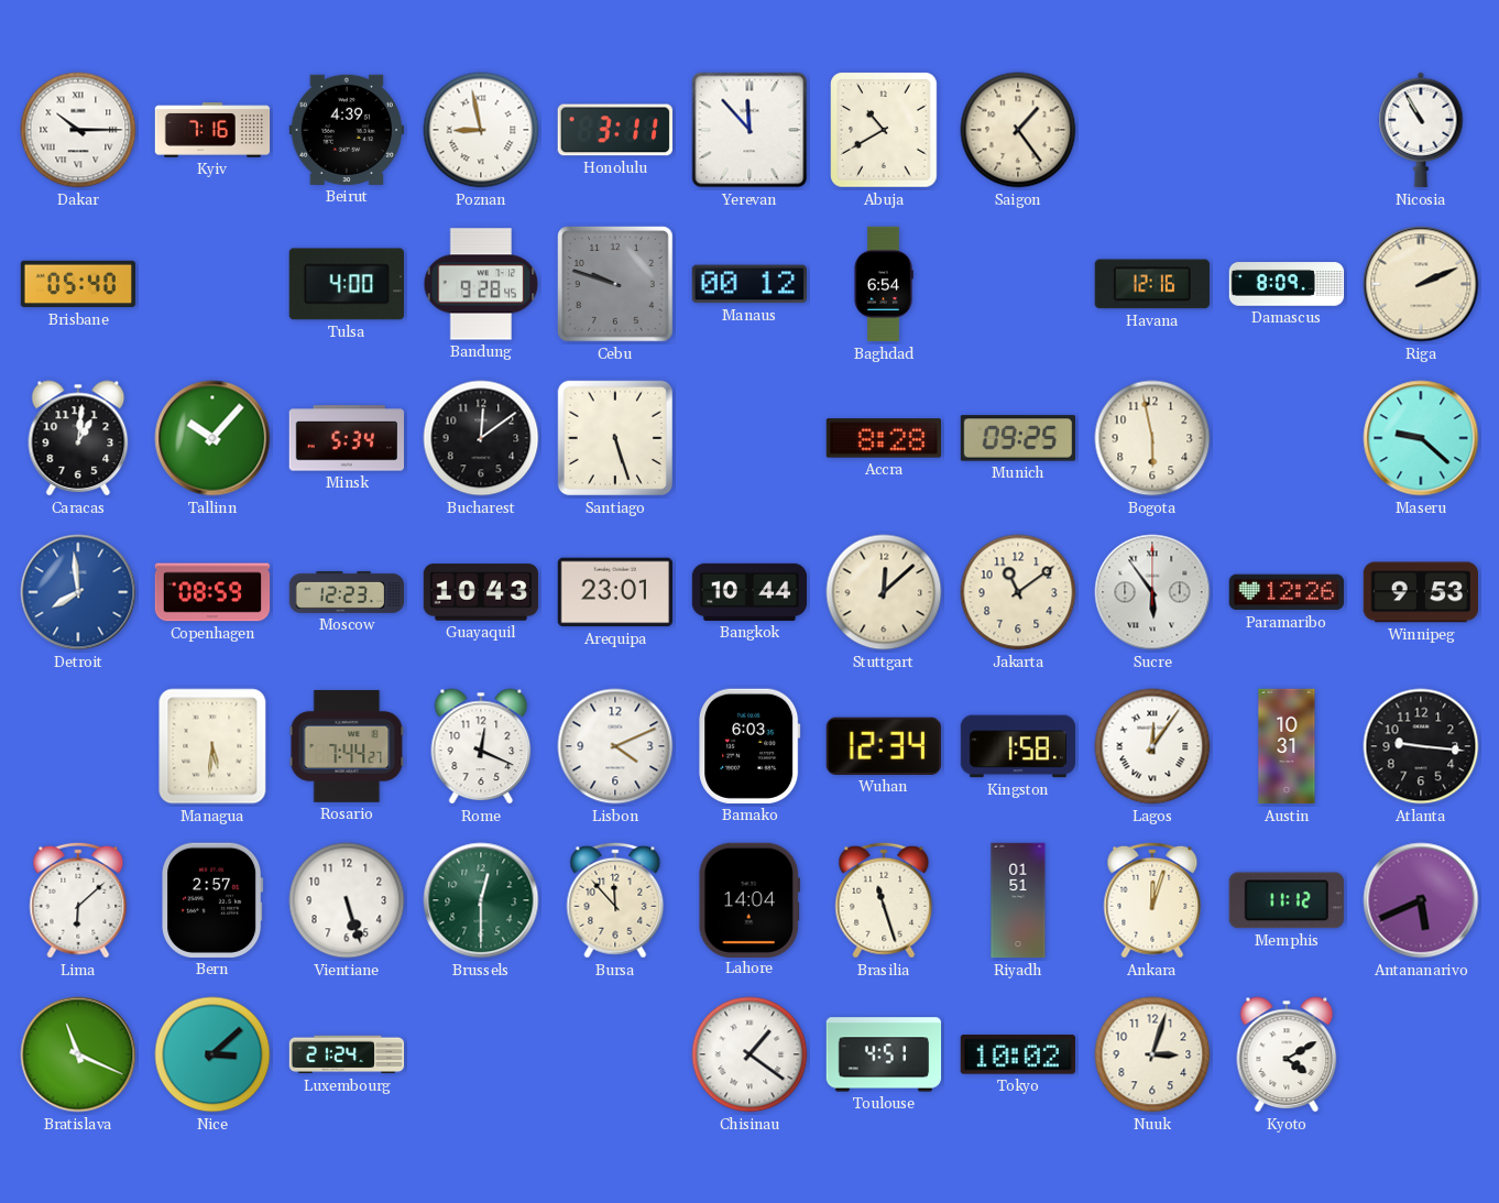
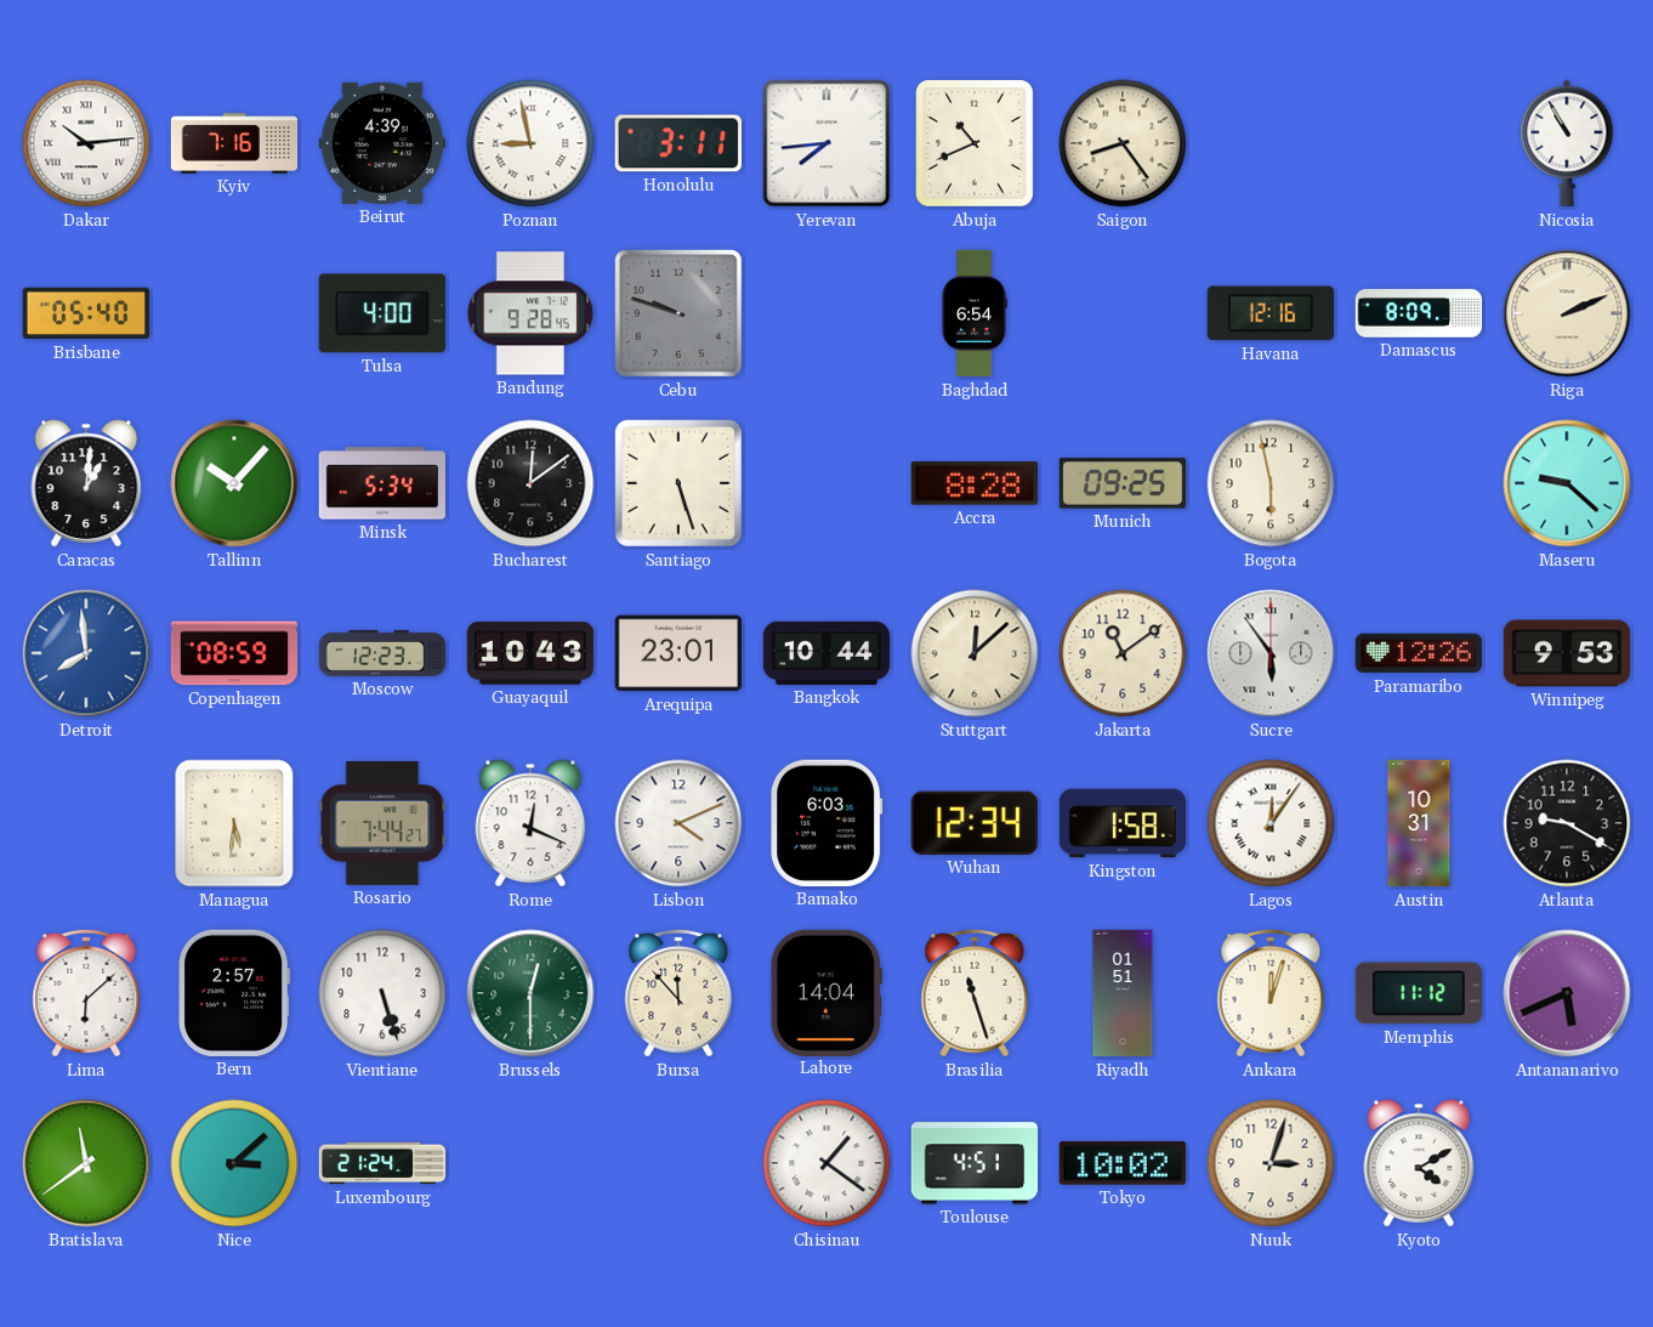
Dakar: 10:15 -> 10:14
Yerevan: 11:53 -> 7:44
Abuja: 10:40 -> 10:41
Saigon: 1:24 -> 8:24
Manaus: 00:12 -> none
Atlanta: 9:16 -> 9:20
Bratislava: 11:19 -> 11:39
